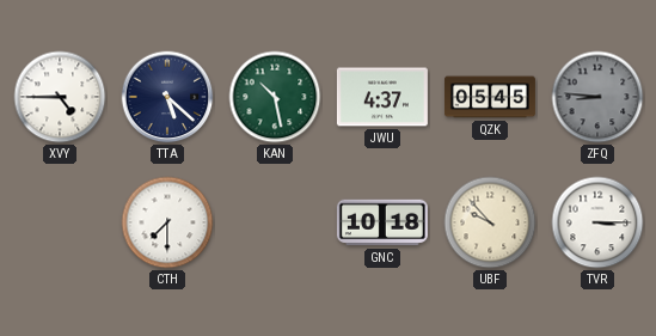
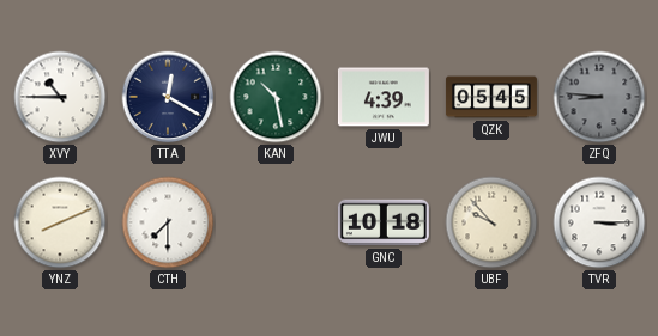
XVY: 4:45 -> 10:45
TTA: 5:22 -> 12:20
JWU: 4:37 -> 4:39
YNZ: none -> 8:11
